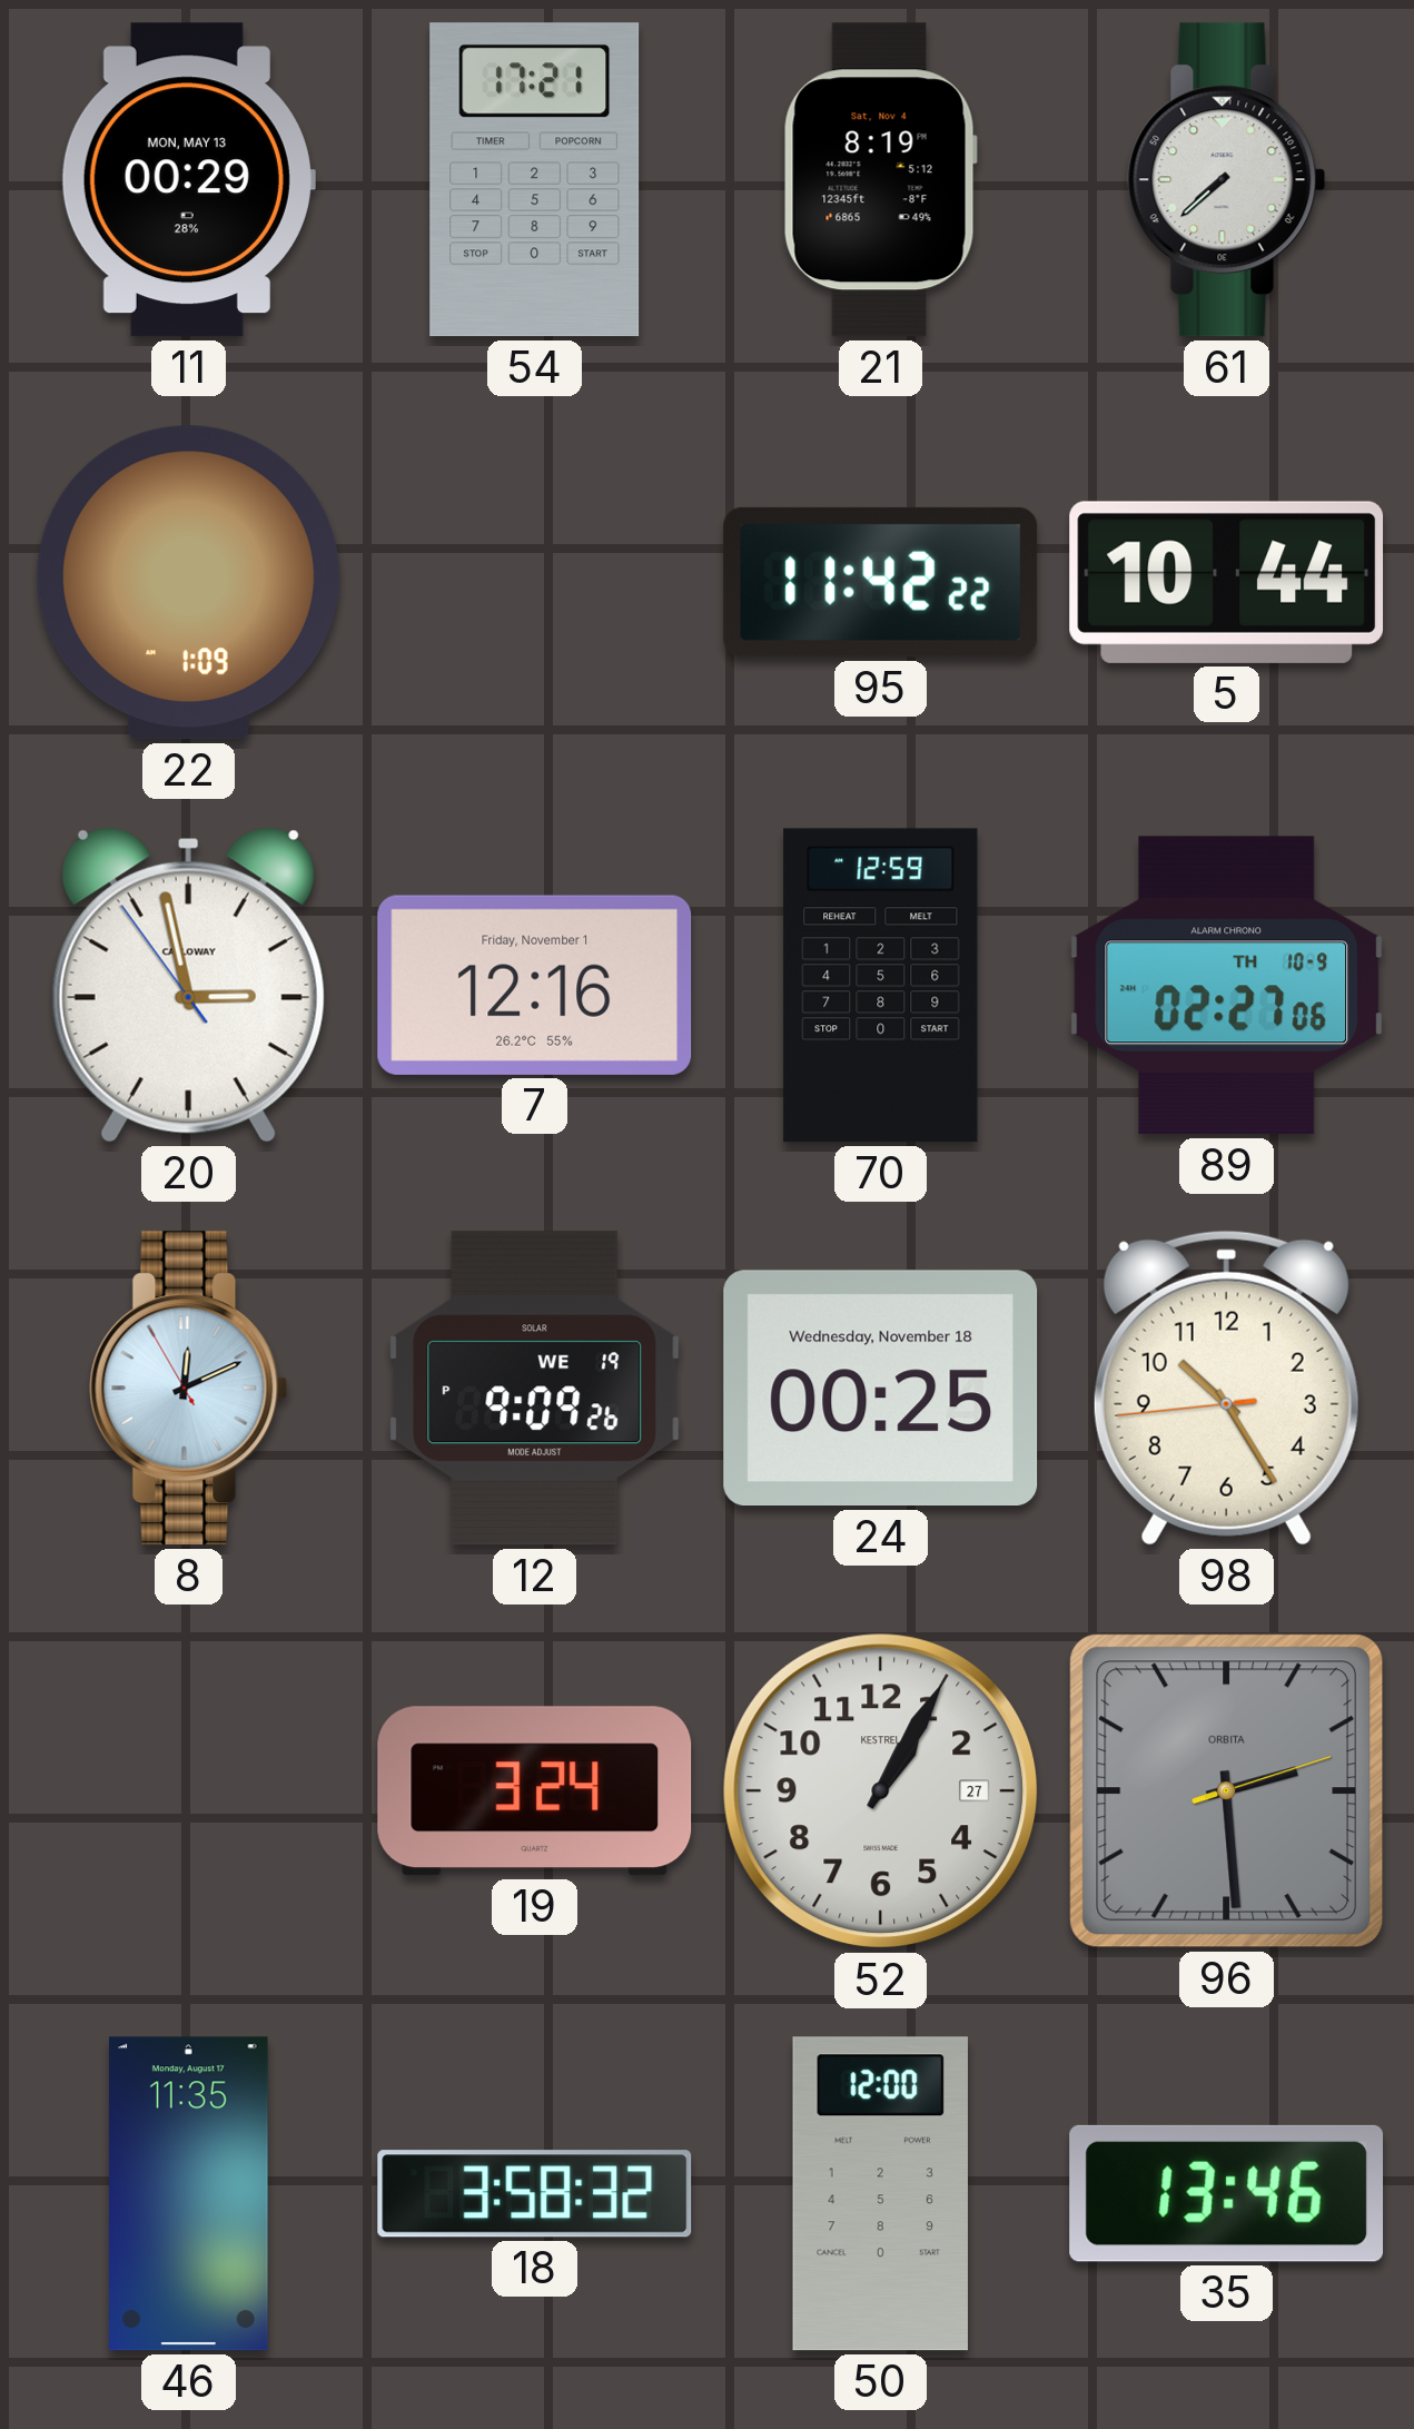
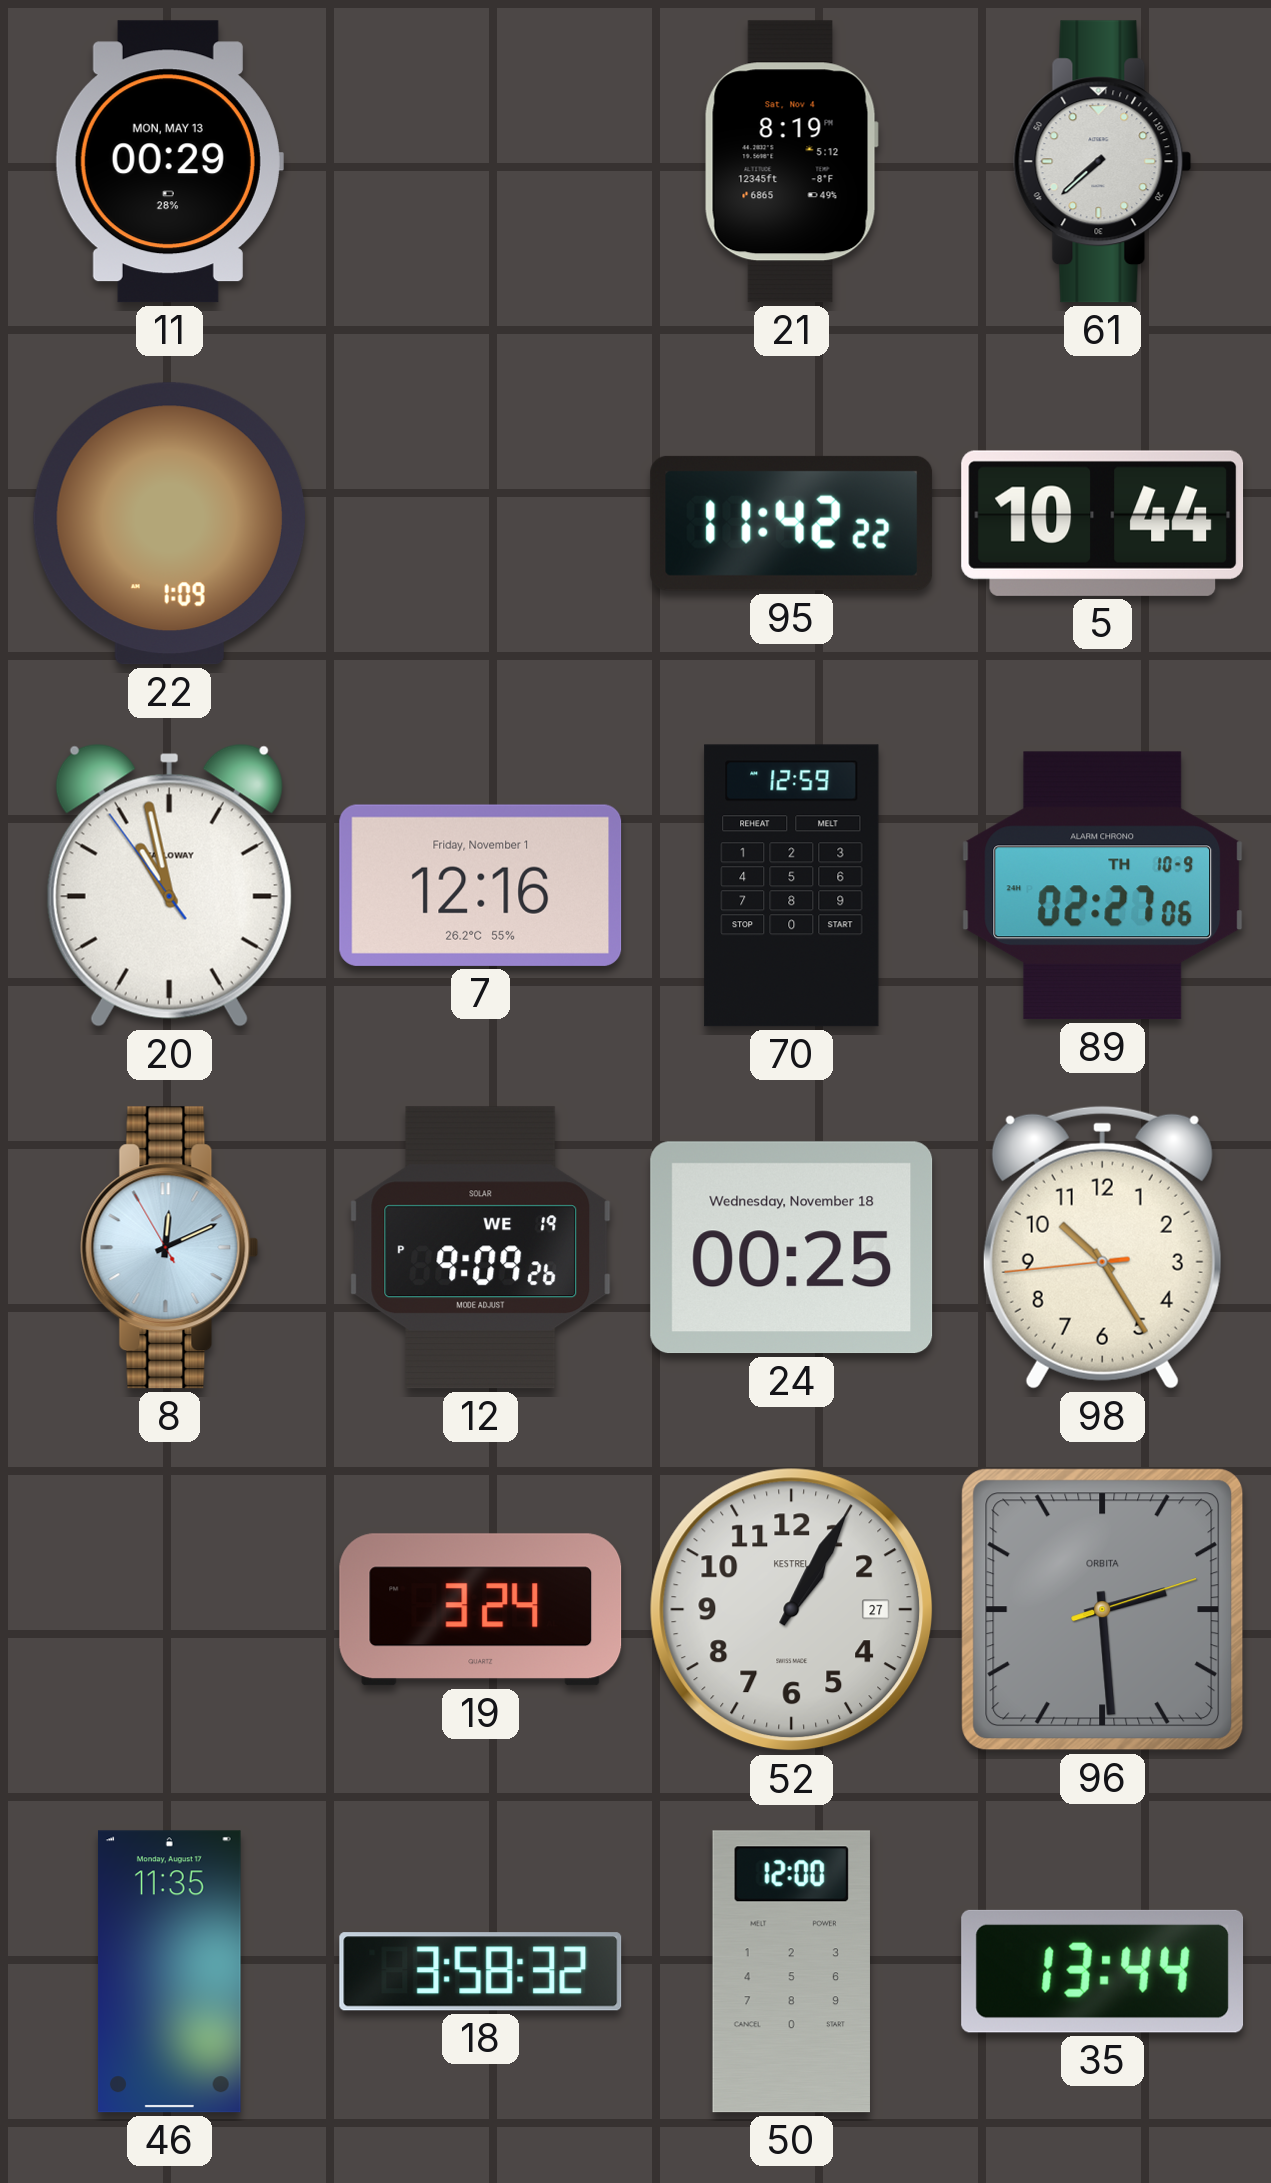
54: 17:21 -> none
20: 2:57 -> 10:57
35: 13:46 -> 13:44
